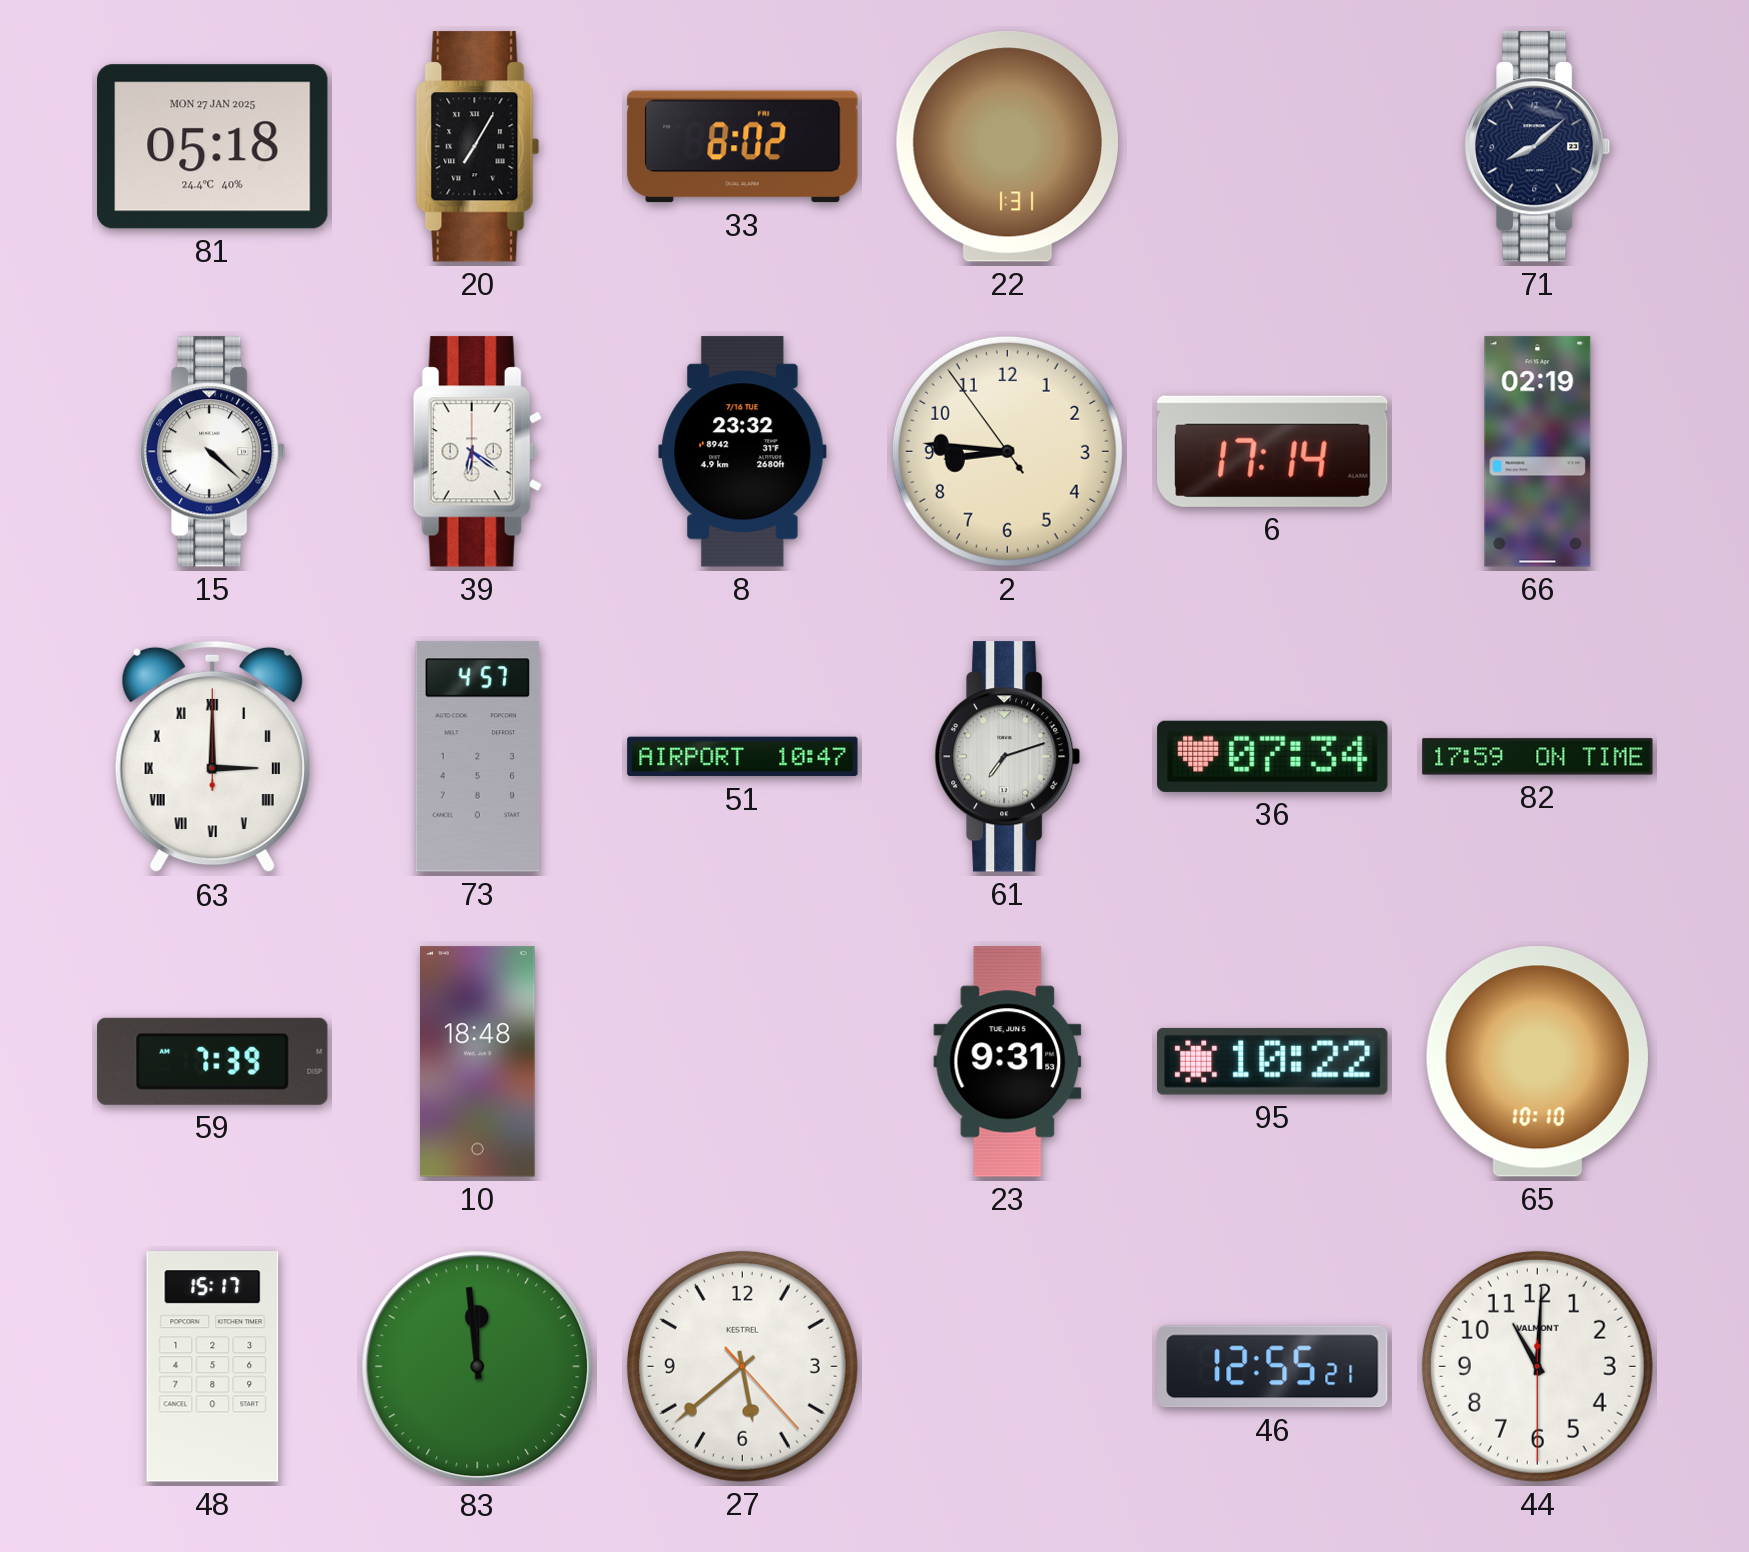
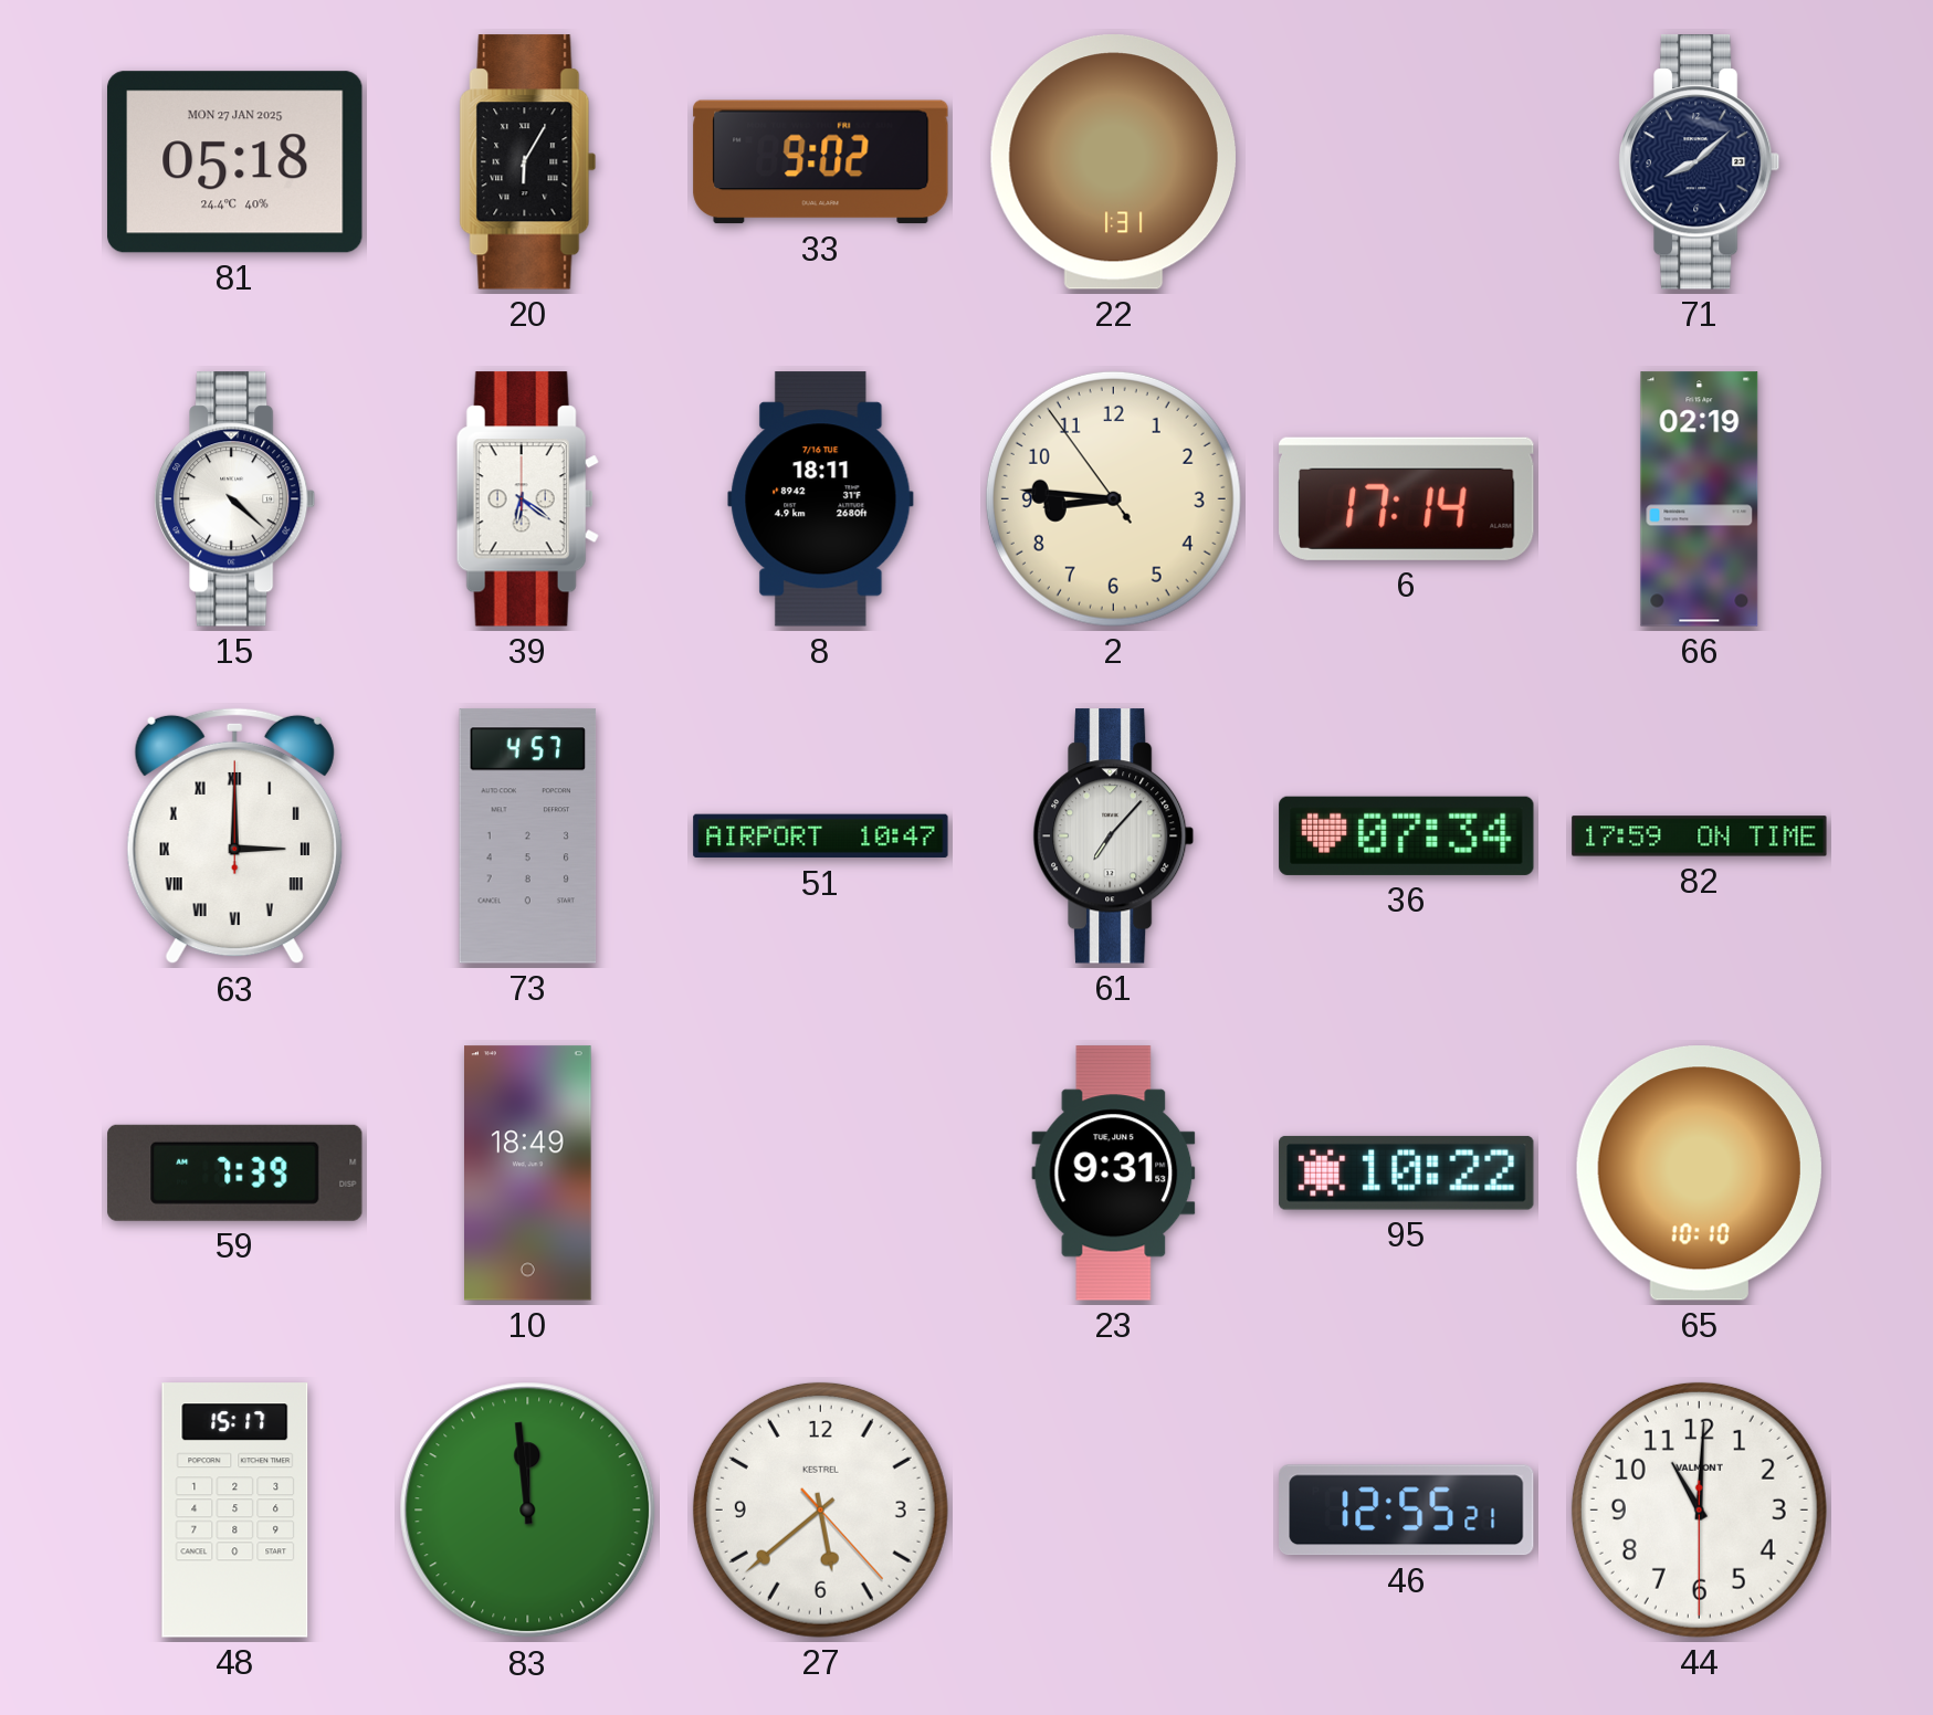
20: 7:05 -> 6:05
33: 8:02 -> 9:02
8: 23:32 -> 18:11
61: 7:12 -> 7:07
10: 18:48 -> 18:49
